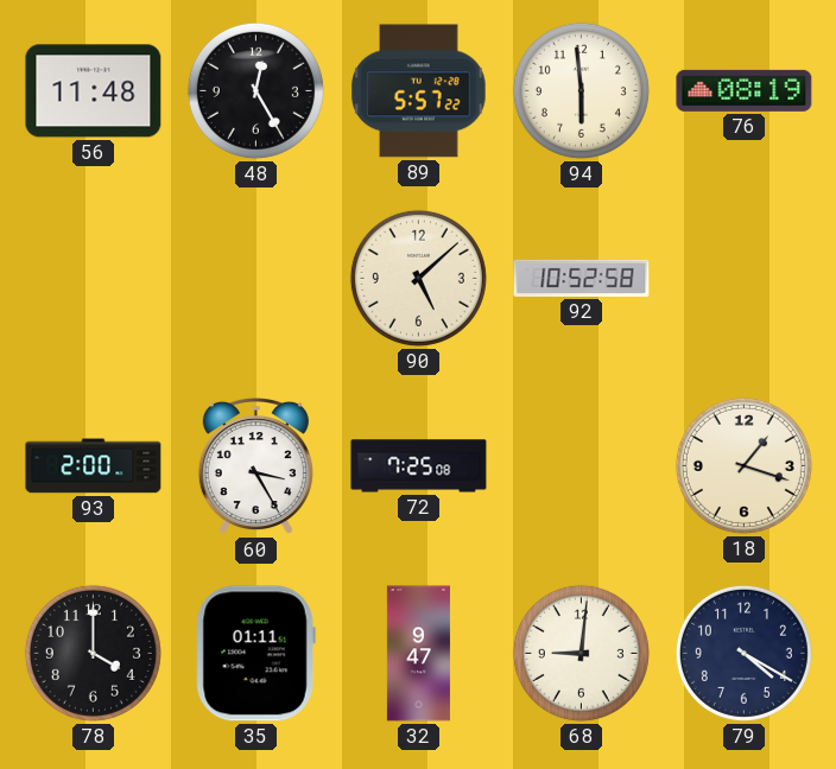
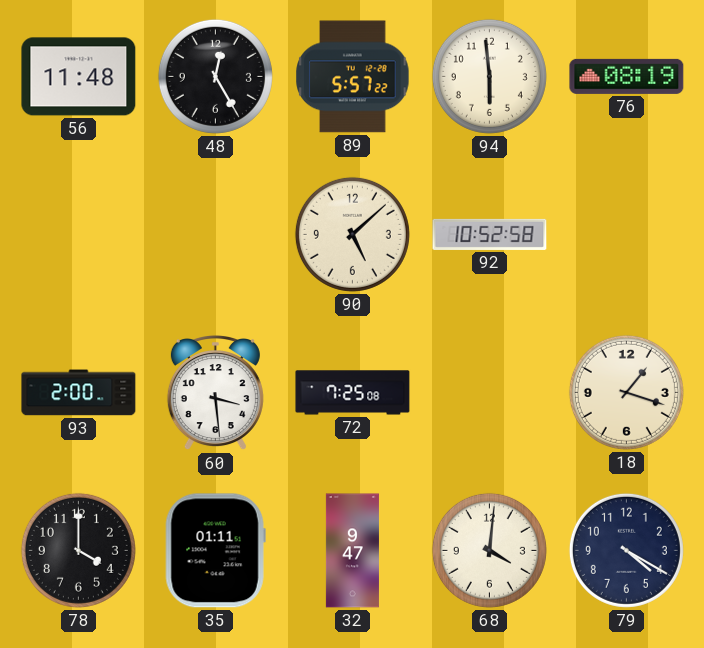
60: 3:25 -> 3:29
68: 9:01 -> 4:01
